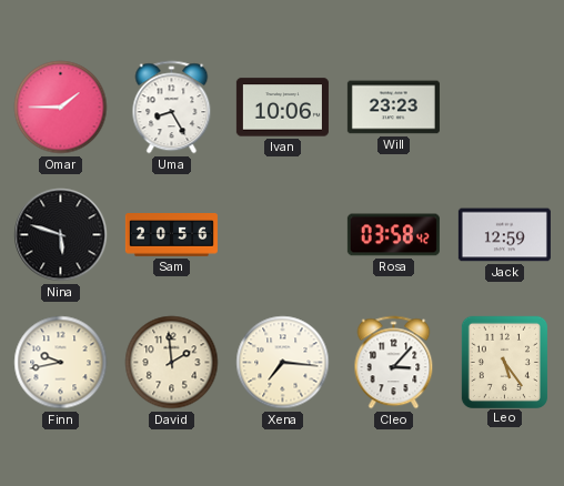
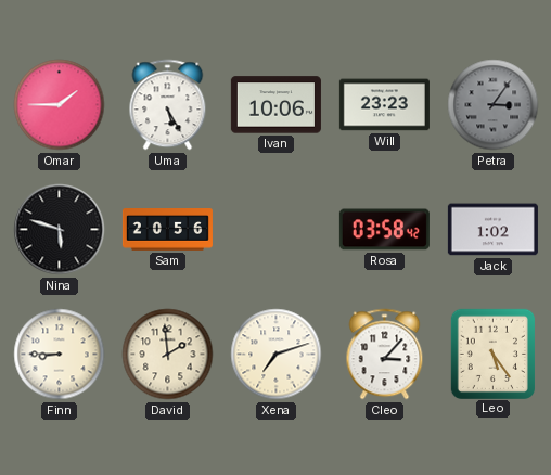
Uma: 8:25 -> 5:25
Petra: none -> 3:06
Jack: 12:59 -> 1:02
Finn: 9:43 -> 8:45
Xena: 7:16 -> 7:12
